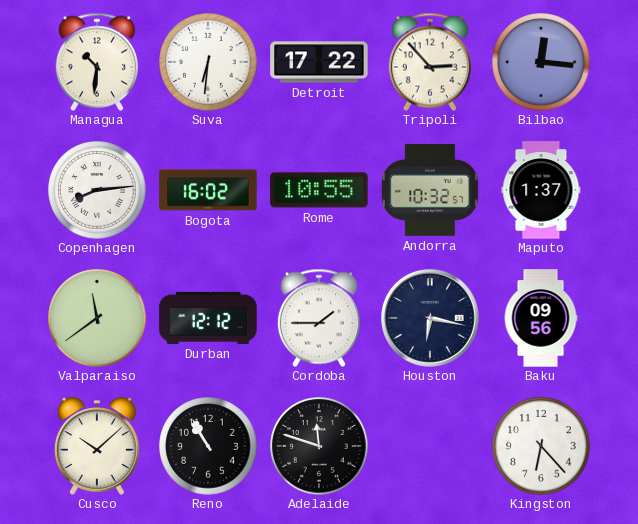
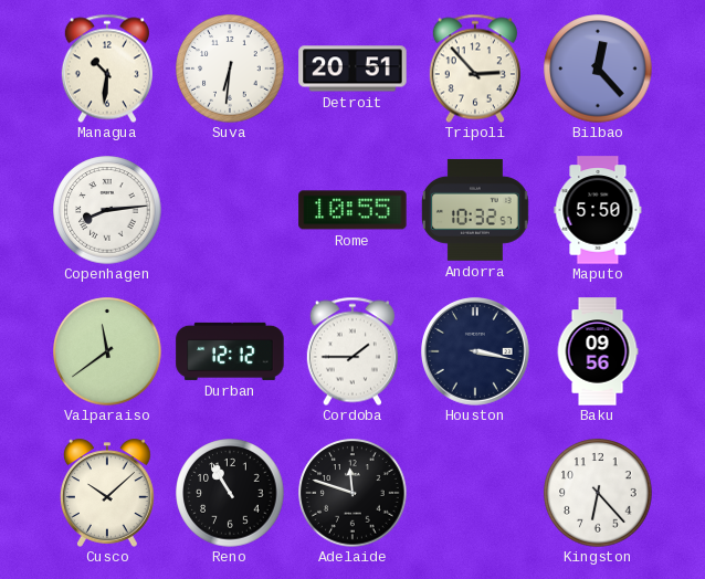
Detroit: 17:22 -> 20:51
Bilbao: 12:16 -> 12:23
Bogota: 16:02 -> none
Maputo: 1:37 -> 5:50
Houston: 6:17 -> 3:17
